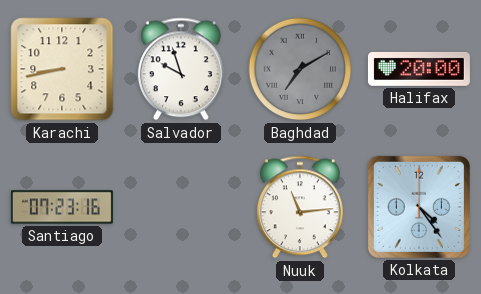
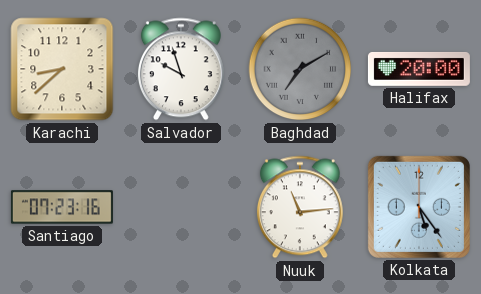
Karachi: 8:43 -> 8:38
Kolkata: 4:24 -> 5:24
